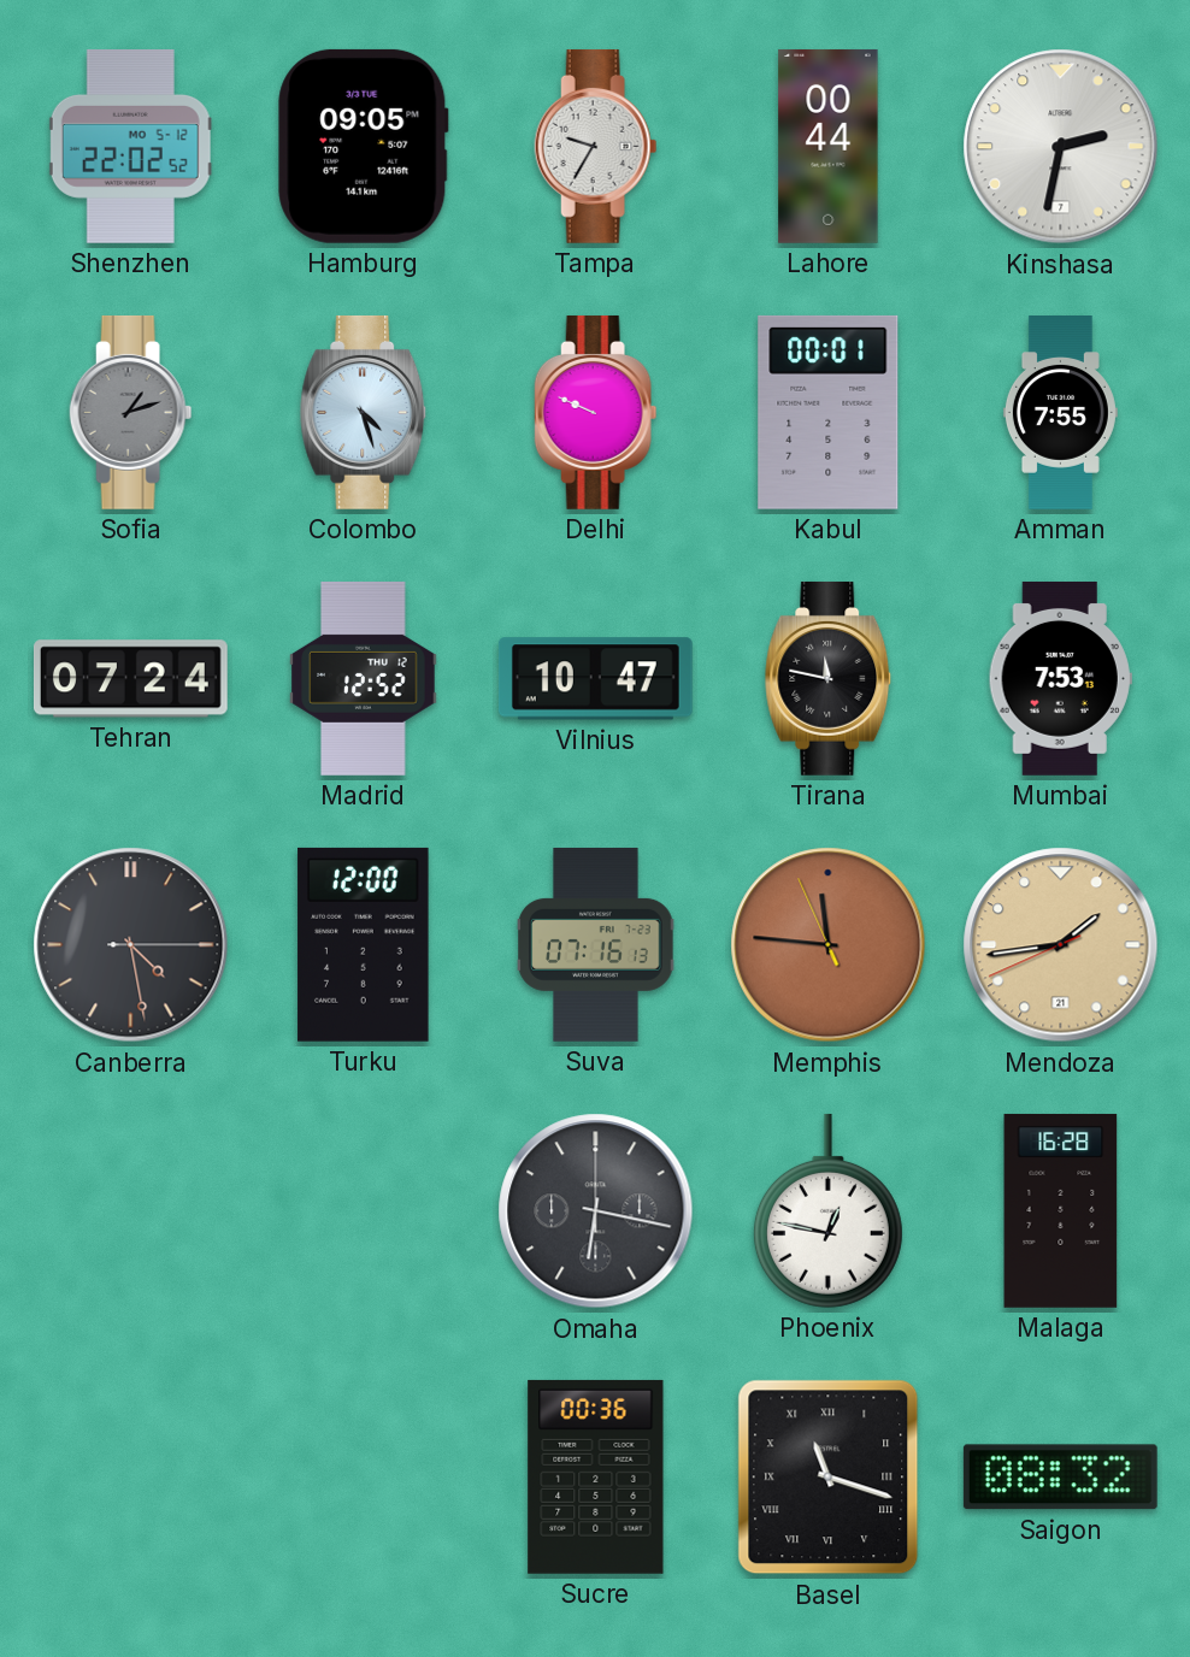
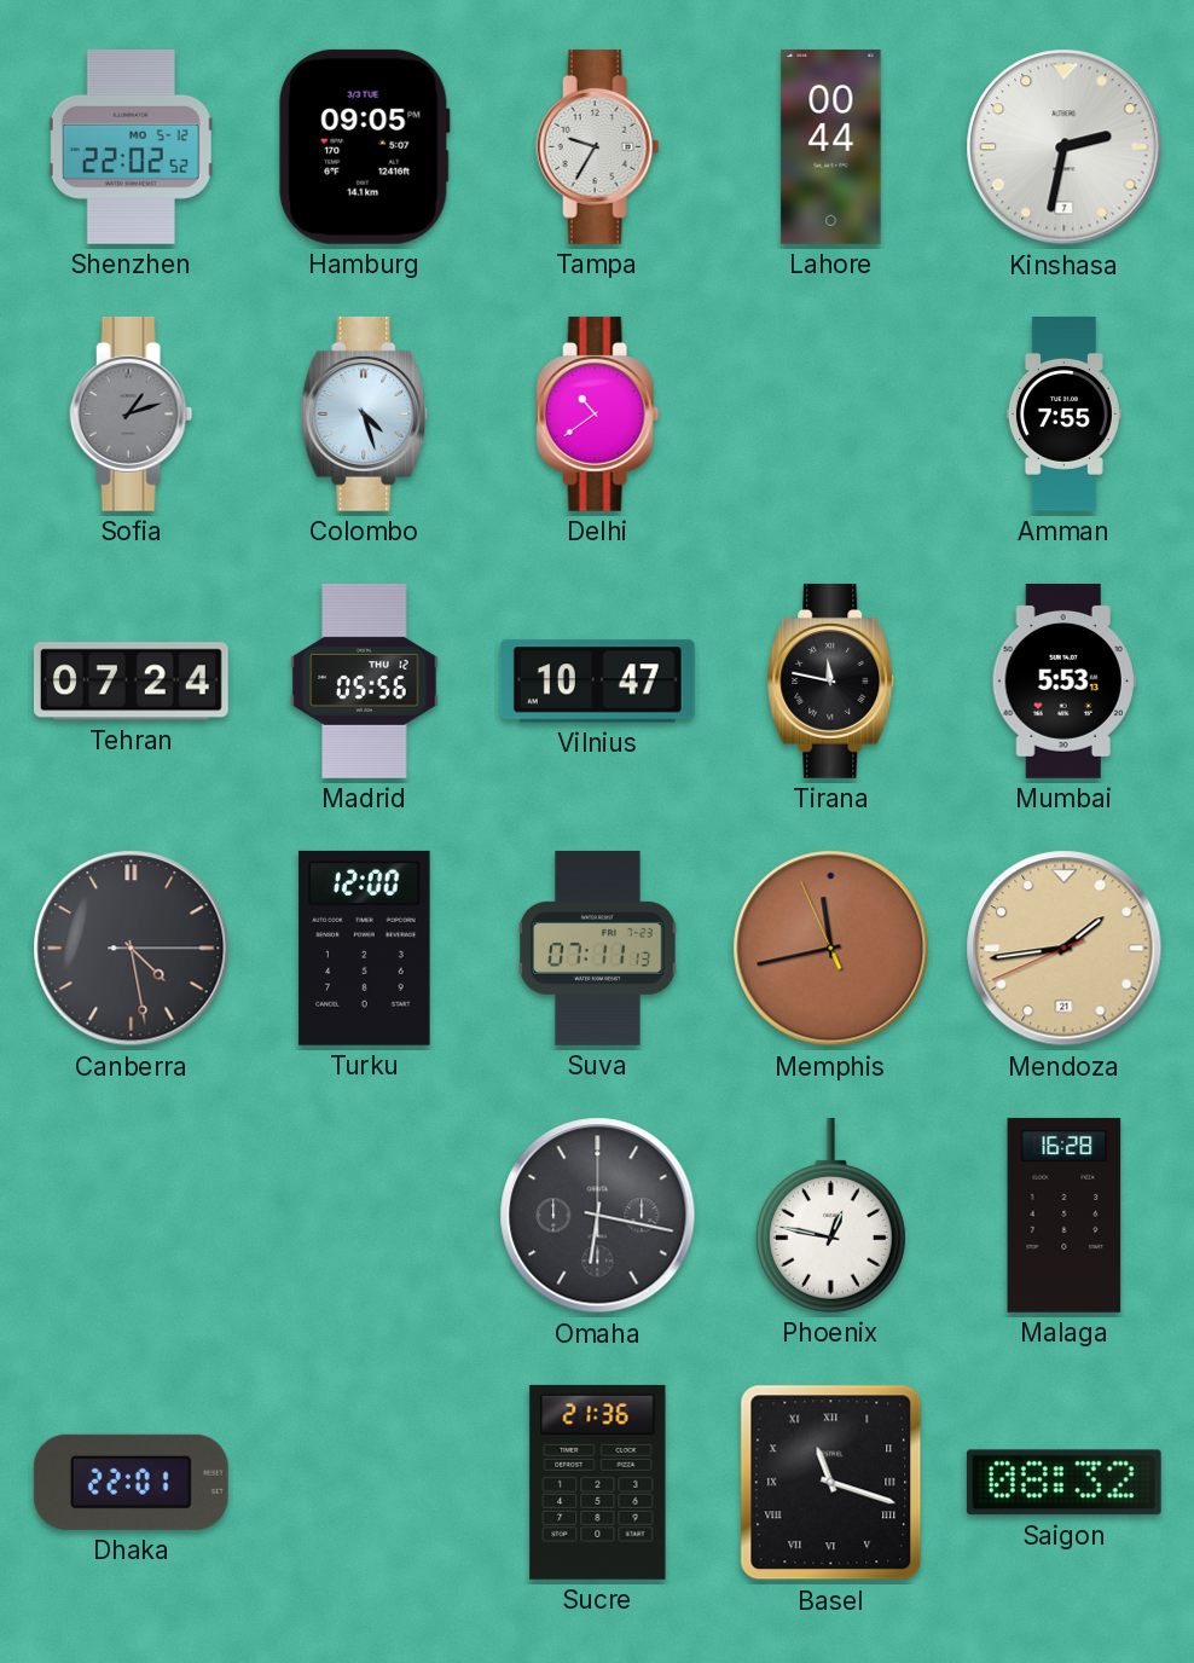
Delhi: 9:49 -> 10:39
Kabul: 00:01 -> none
Madrid: 12:52 -> 05:56
Mumbai: 7:53 -> 5:53
Suva: 07:16 -> 07:11
Memphis: 11:45 -> 11:42
Dhaka: none -> 22:01
Sucre: 00:36 -> 21:36
